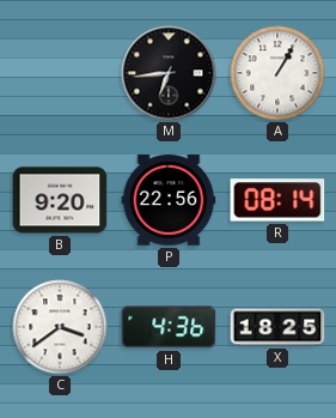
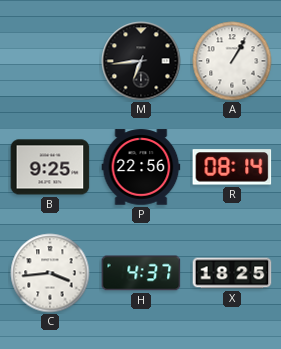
B: 9:20 -> 9:25
C: 3:39 -> 3:44
H: 4:36 -> 4:37
